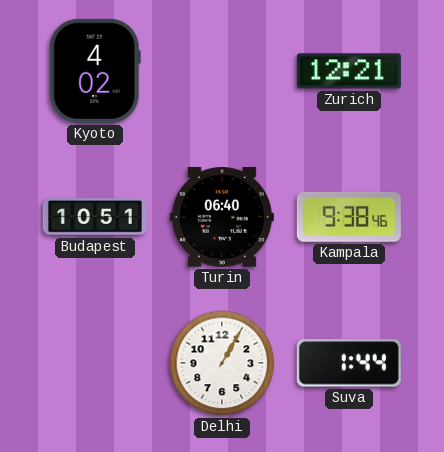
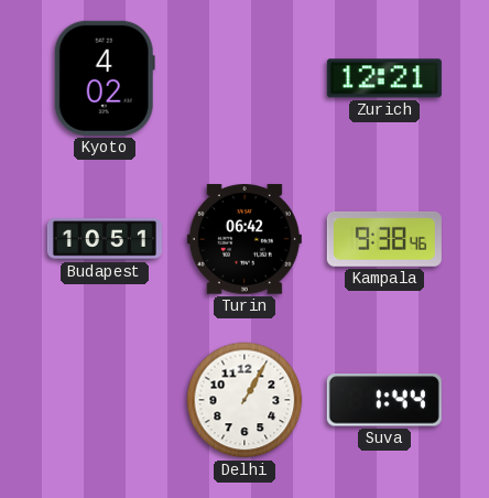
Turin: 06:40 -> 06:42
